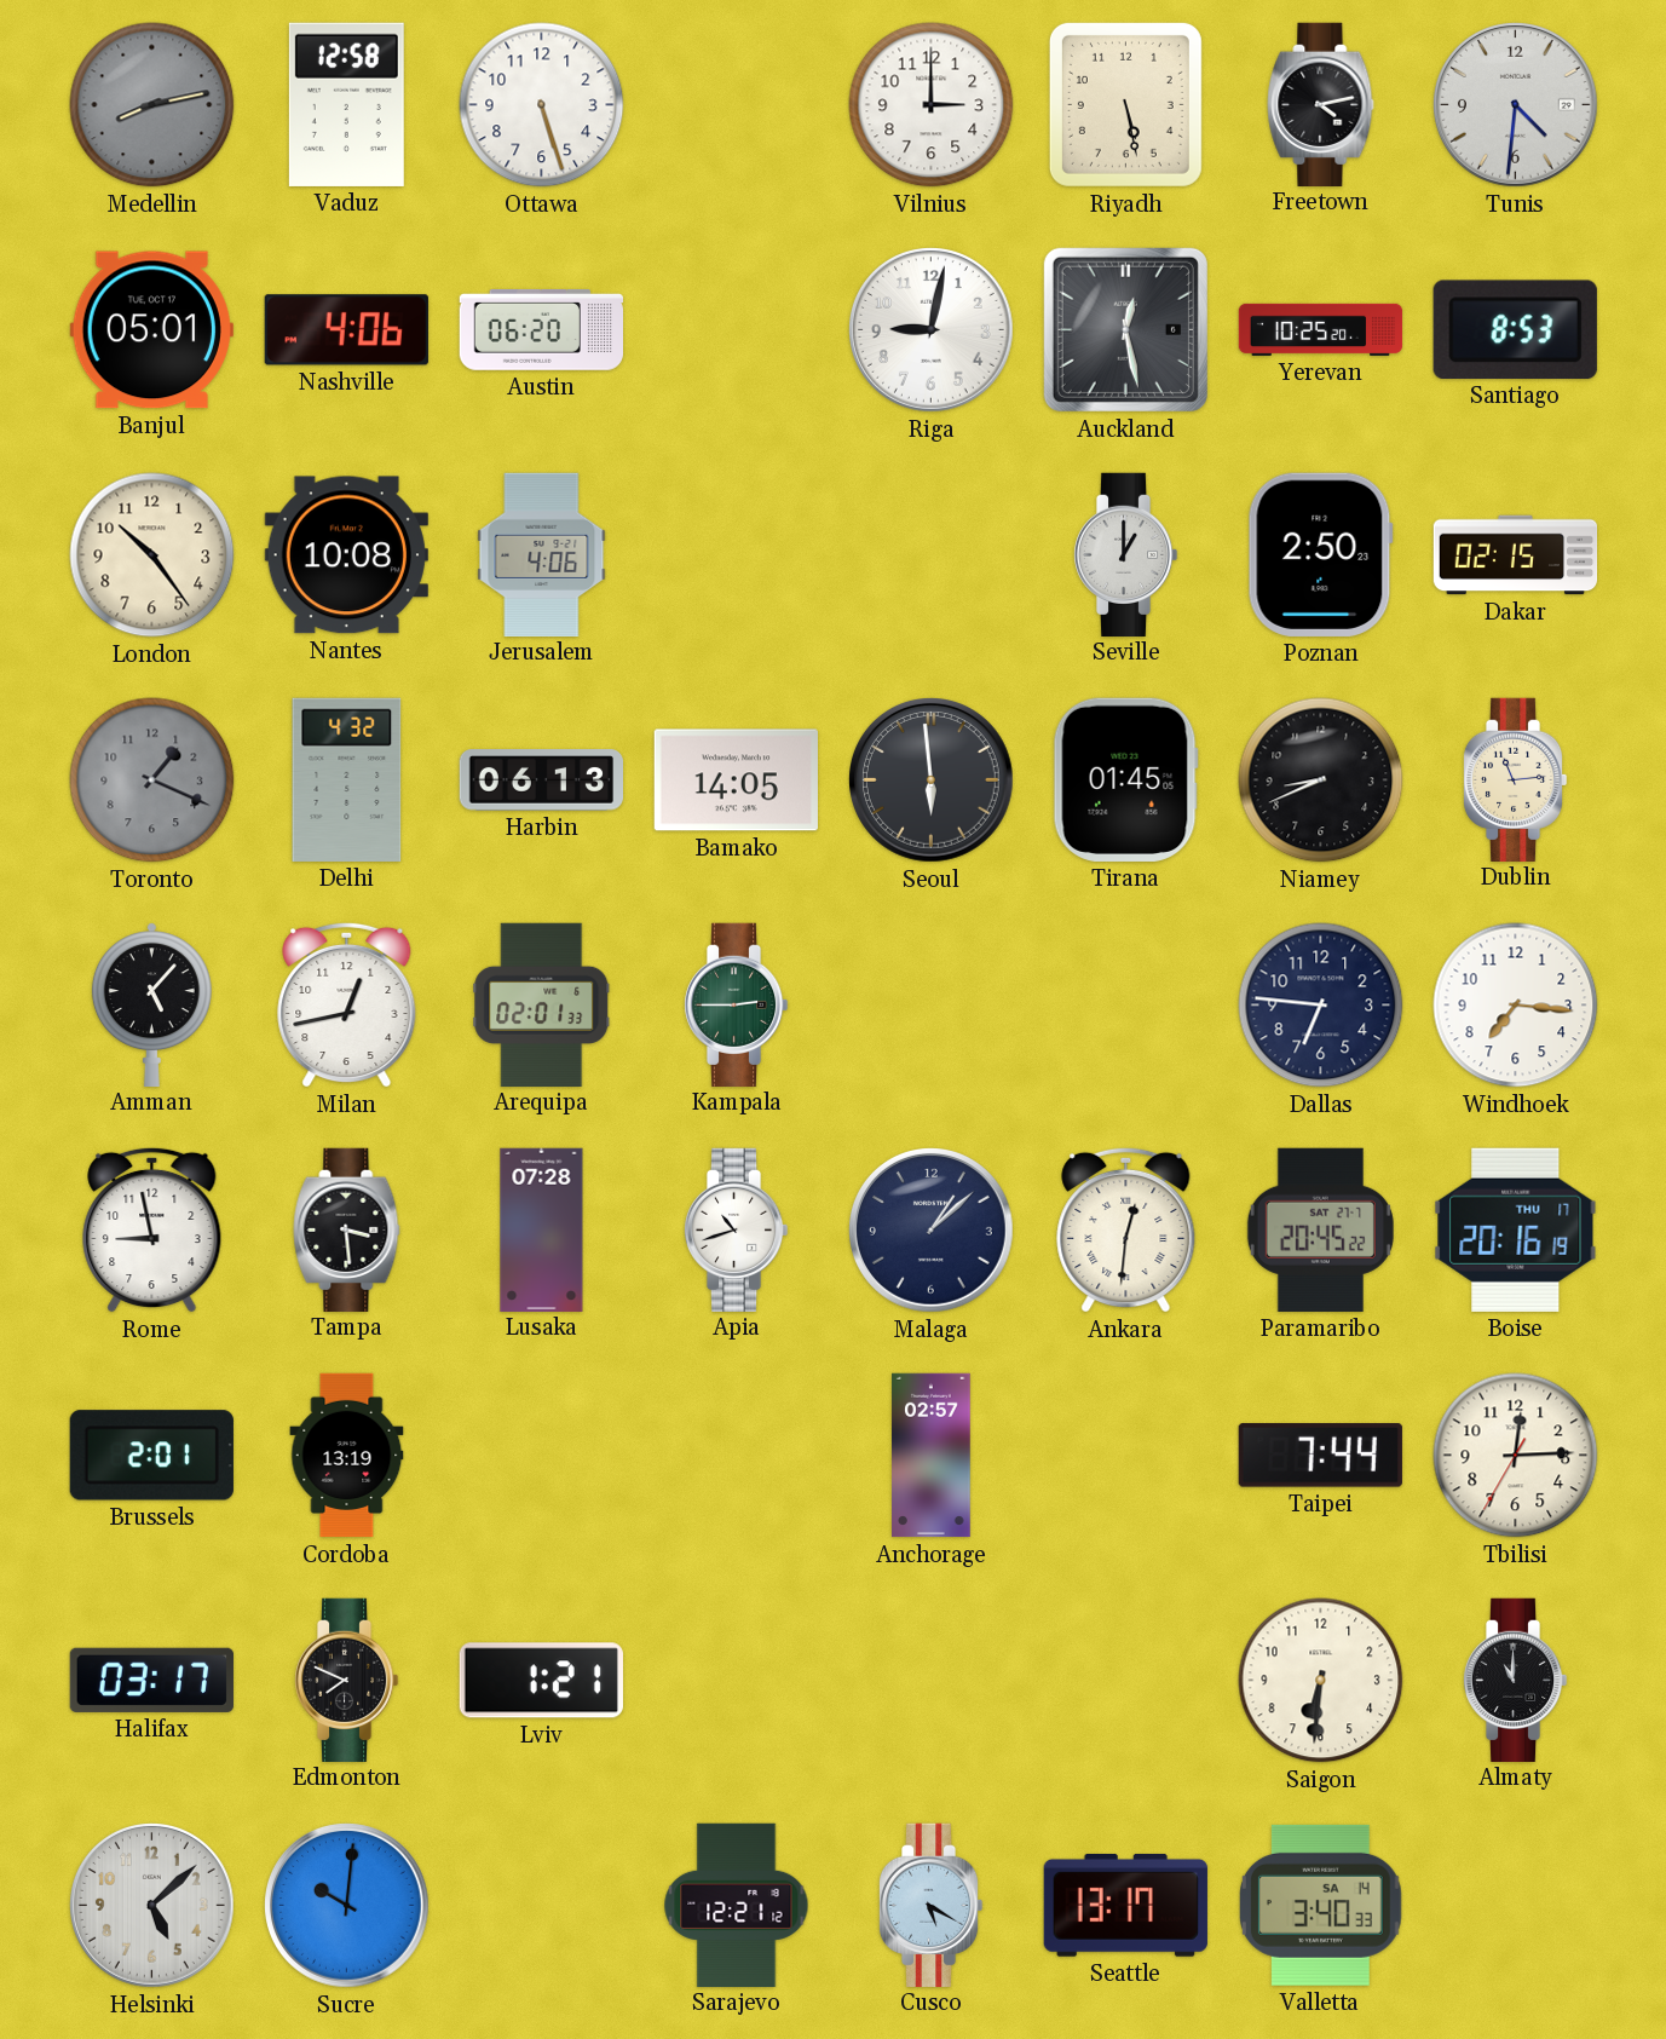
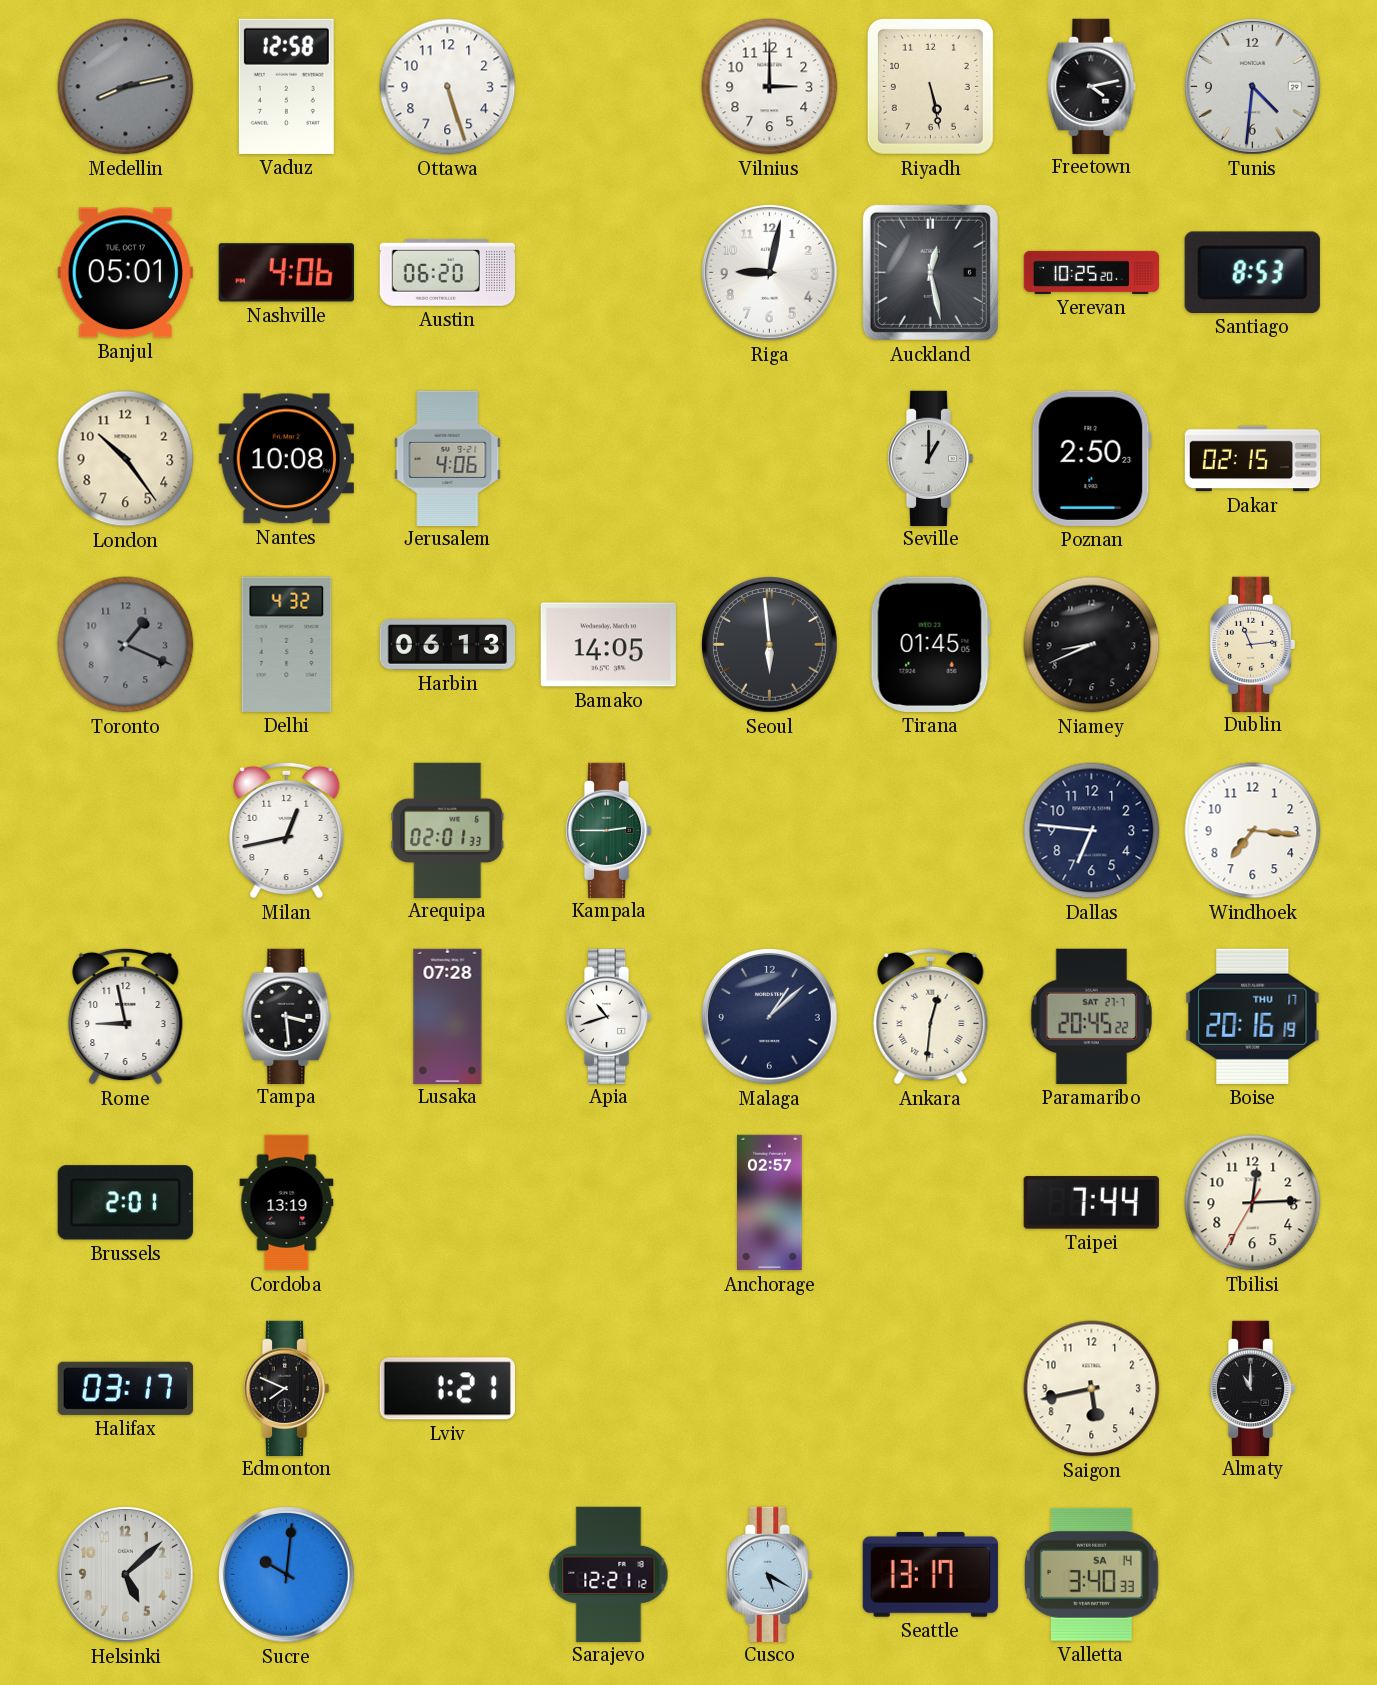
Amman: 5:07 -> none
Saigon: 6:31 -> 5:43
